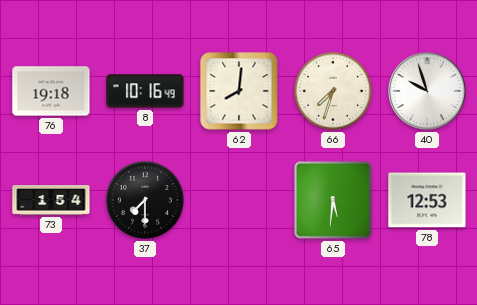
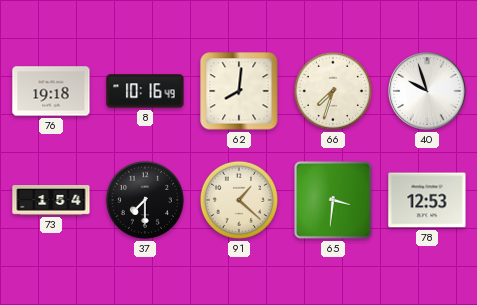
91: none -> 1:22
65: 5:31 -> 3:31
